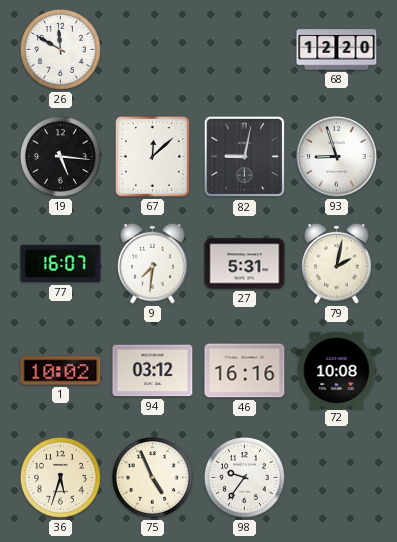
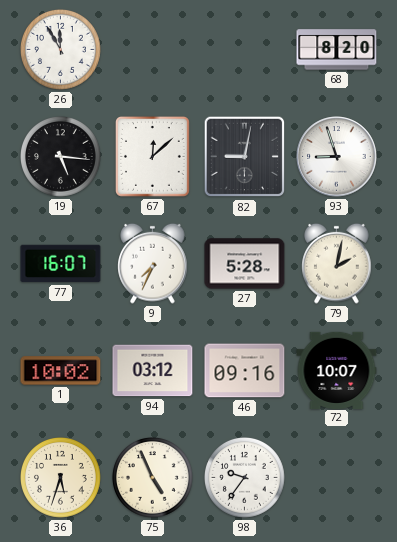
26: 11:50 -> 11:55
68: 12:20 -> 8:20
9: 7:31 -> 7:34
27: 5:31 -> 5:28
46: 16:16 -> 09:16
72: 10:08 -> 10:07
